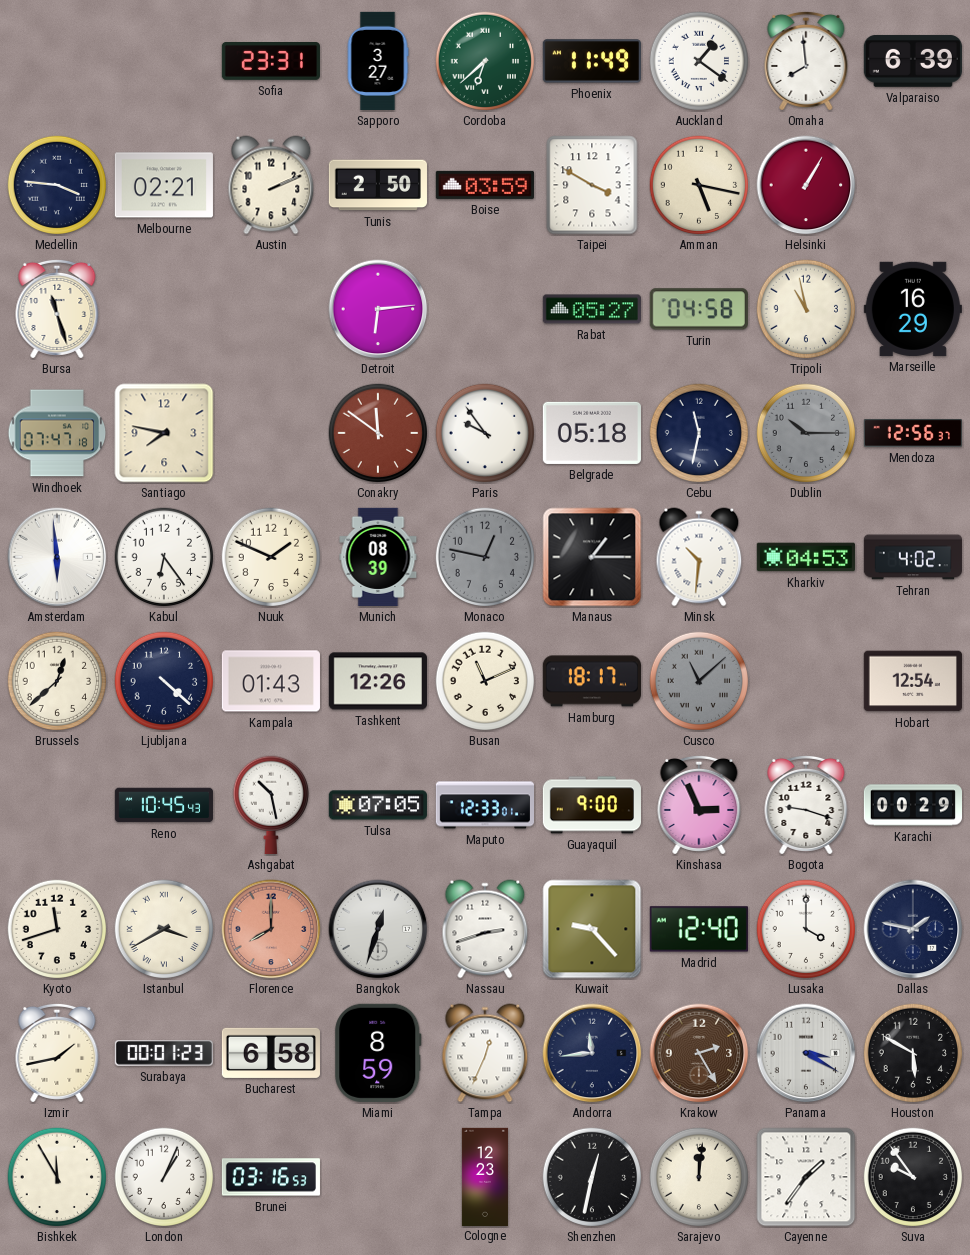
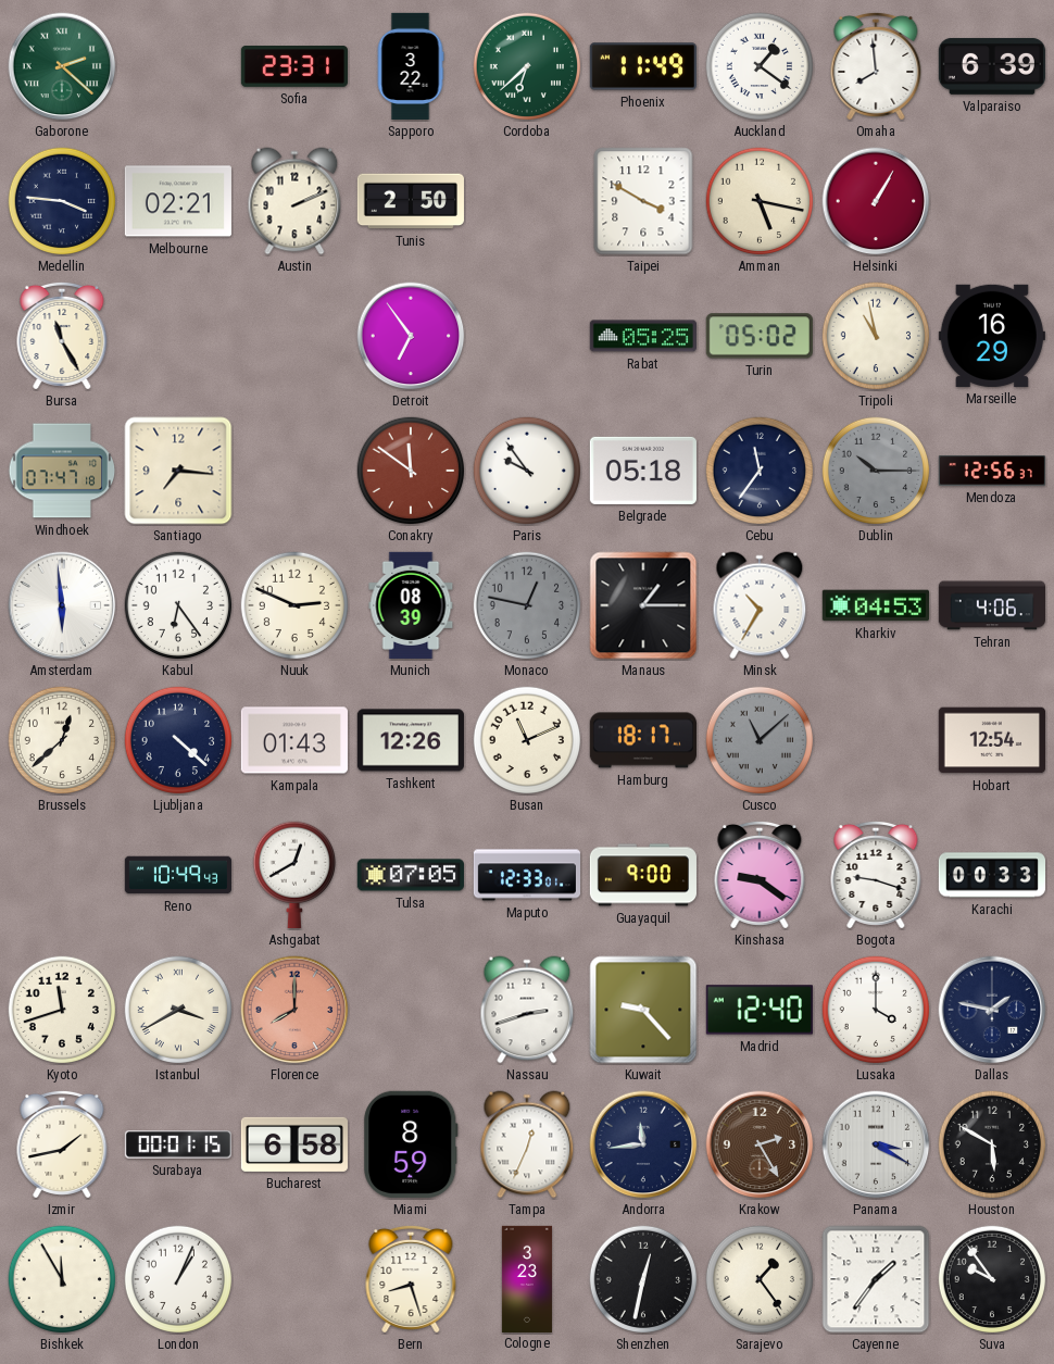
Gaborone: none -> 2:22
Sapporo: 3:27 -> 3:22
Boise: 03:59 -> none
Bursa: 11:27 -> 11:25
Detroit: 6:14 -> 6:54
Rabat: 05:27 -> 05:25
Turin: 04:58 -> 05:02
Santiago: 7:47 -> 7:16
Cebu: 11:32 -> 11:36
Nuuk: 1:49 -> 2:49
Minsk: 10:31 -> 10:35
Tehran: 4:02 -> 4:06
Reno: 10:45 -> 10:49
Ashgabat: 10:28 -> 12:40
Kinshasa: 2:56 -> 9:21
Karachi: 00:29 -> 00:33
Bangkok: 12:33 -> none
Surabaya: 00:01:23 -> 00:01:15
Brunei: 03:16 -> none
Bern: none -> 8:27
Cologne: 12:23 -> 3:23
Sarajevo: 12:01 -> 1:24
